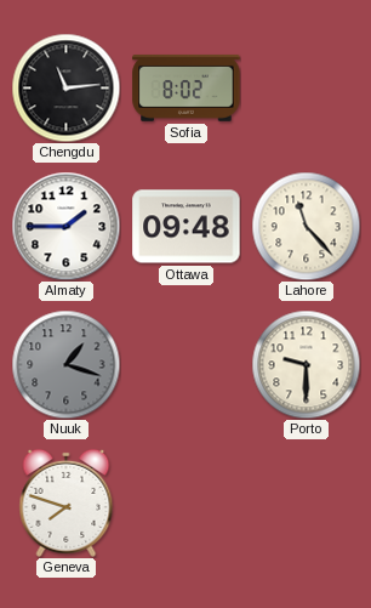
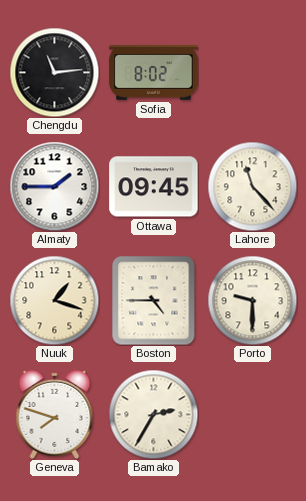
Ottawa: 09:48 -> 09:45
Nuuk dial: grey -> cream
Boston: none -> 4:45
Bamako: none -> 2:35
